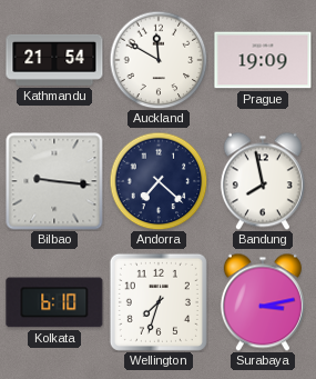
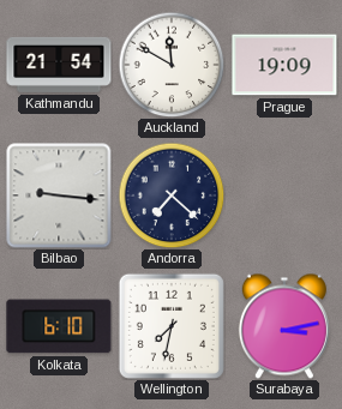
Bandung: 7:58 -> none
Wellington: 7:33 -> 7:32
